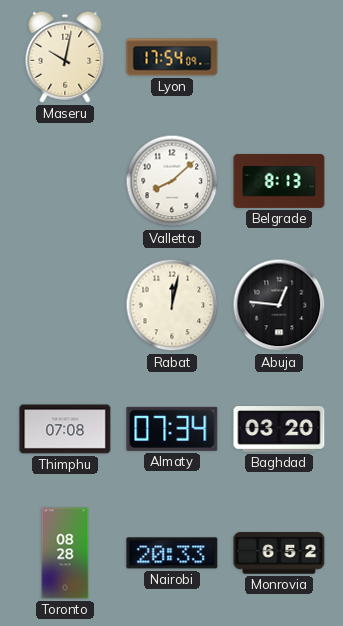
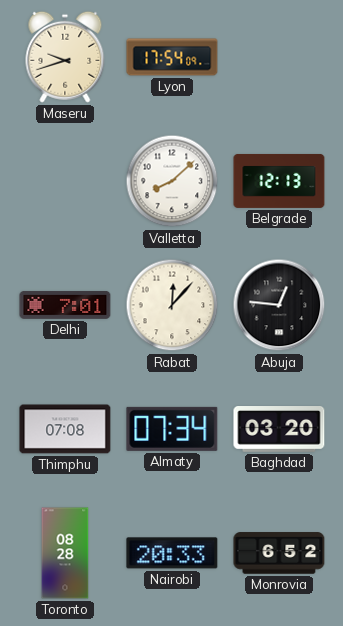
Maseru: 10:02 -> 9:42
Belgrade: 8:13 -> 12:13
Delhi: none -> 7:01
Rabat: 12:02 -> 12:07
